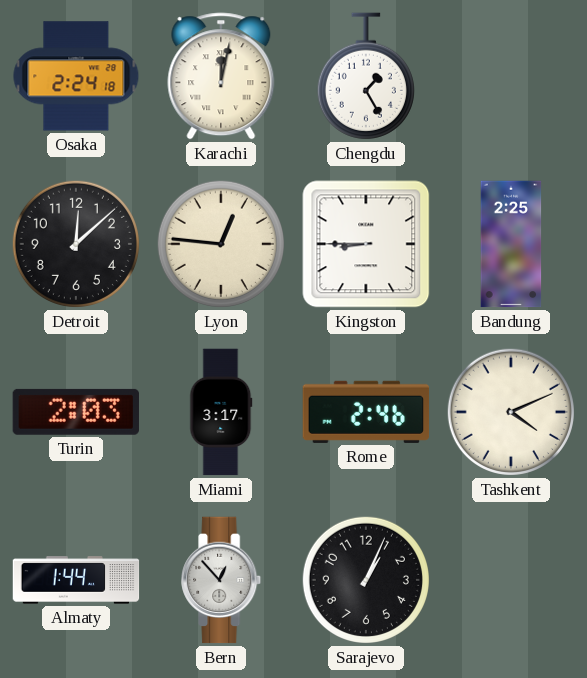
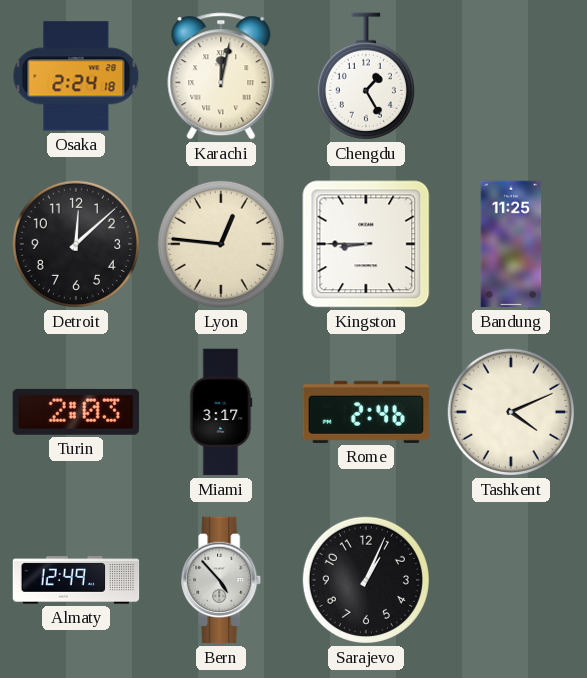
Bandung: 2:25 -> 11:25
Almaty: 1:44 -> 12:49
Bern: 12:53 -> 4:53
